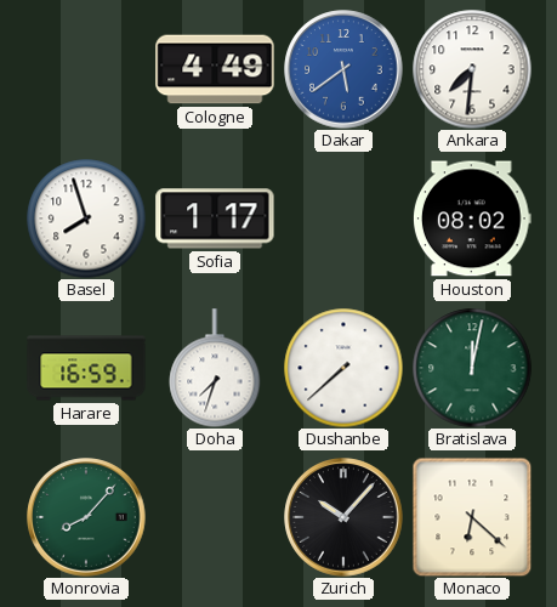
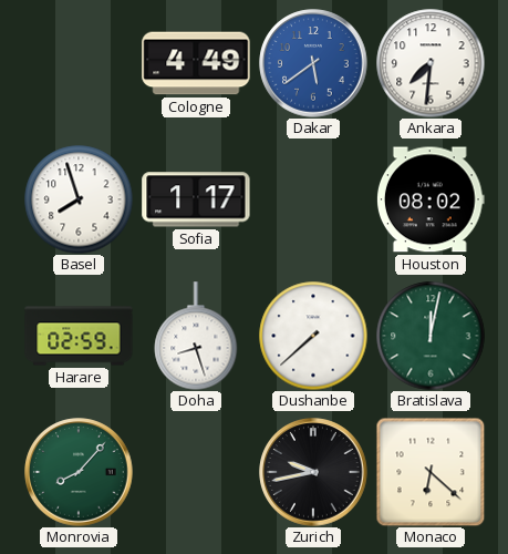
Harare: 16:59 -> 02:59
Doha: 7:33 -> 8:27
Zurich: 10:07 -> 9:43
